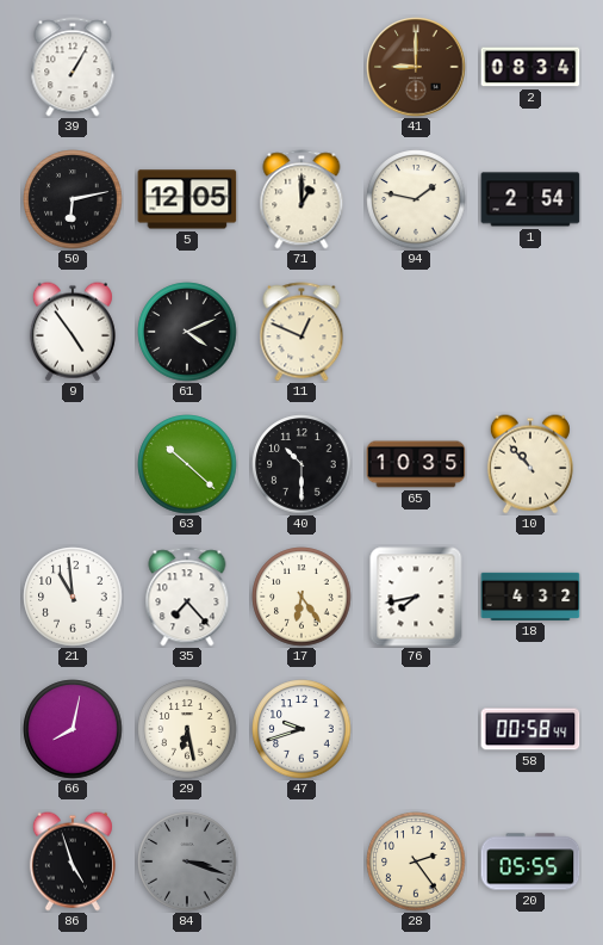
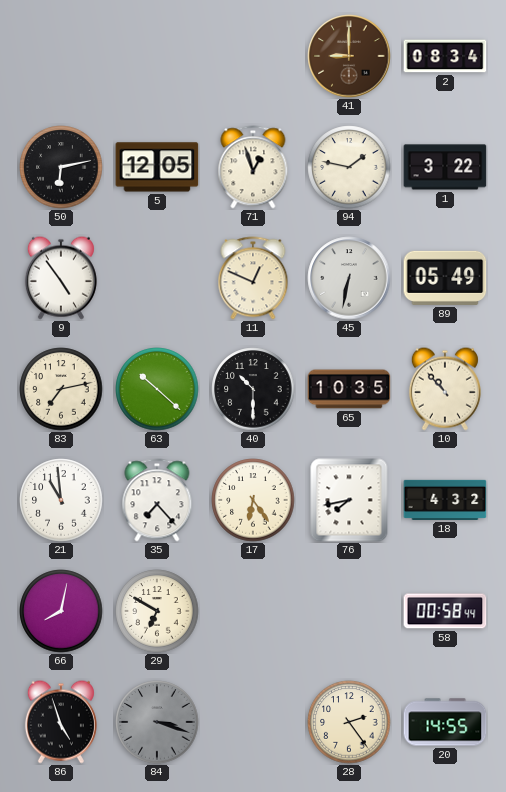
39: 1:05 -> none
71: 1:00 -> 12:57
1: 2:54 -> 3:22
61: 4:11 -> none
45: none -> 6:32
89: none -> 05:49
83: none -> 7:13
29: 6:28 -> 6:50
47: 9:42 -> none
20: 05:55 -> 14:55
